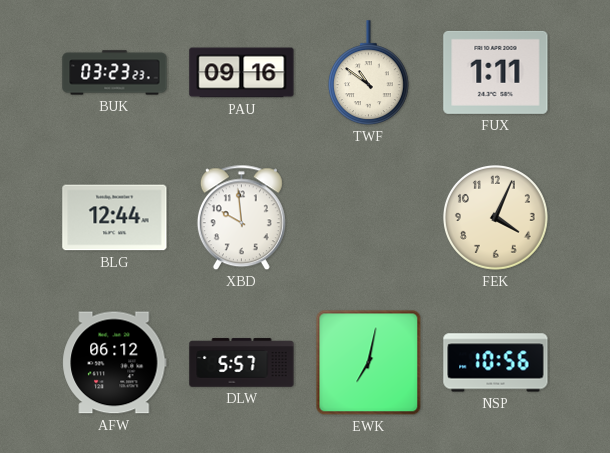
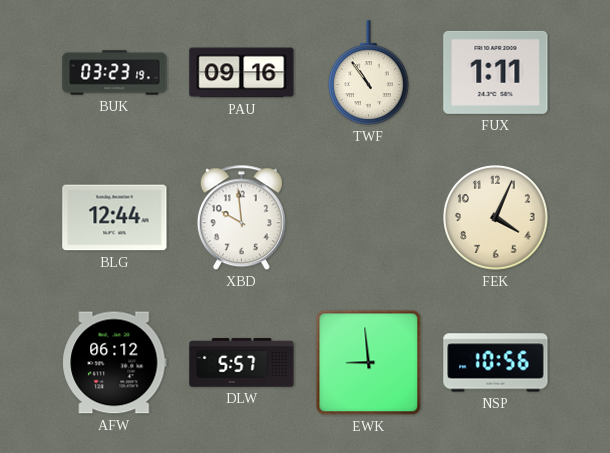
BUK: 03:23:23 -> 03:23:19
TWF: 10:51 -> 10:54
EWK: 7:02 -> 8:59
